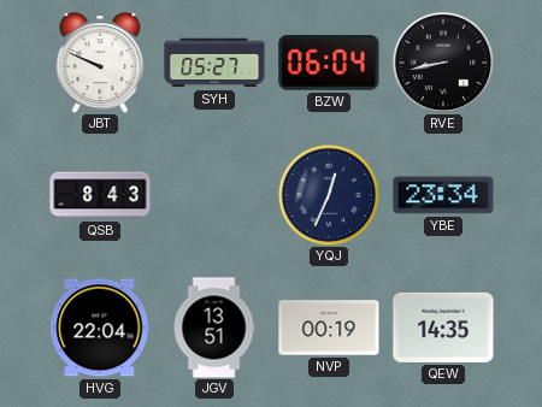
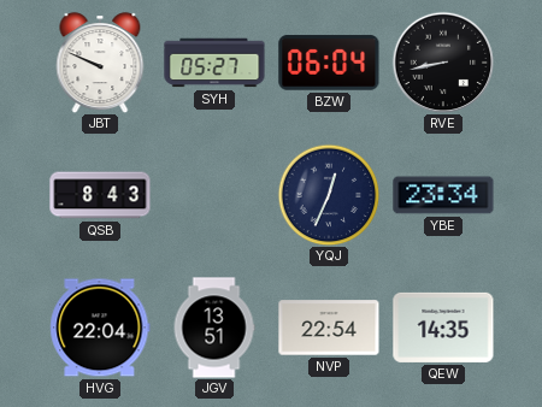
NVP: 00:19 -> 22:54
